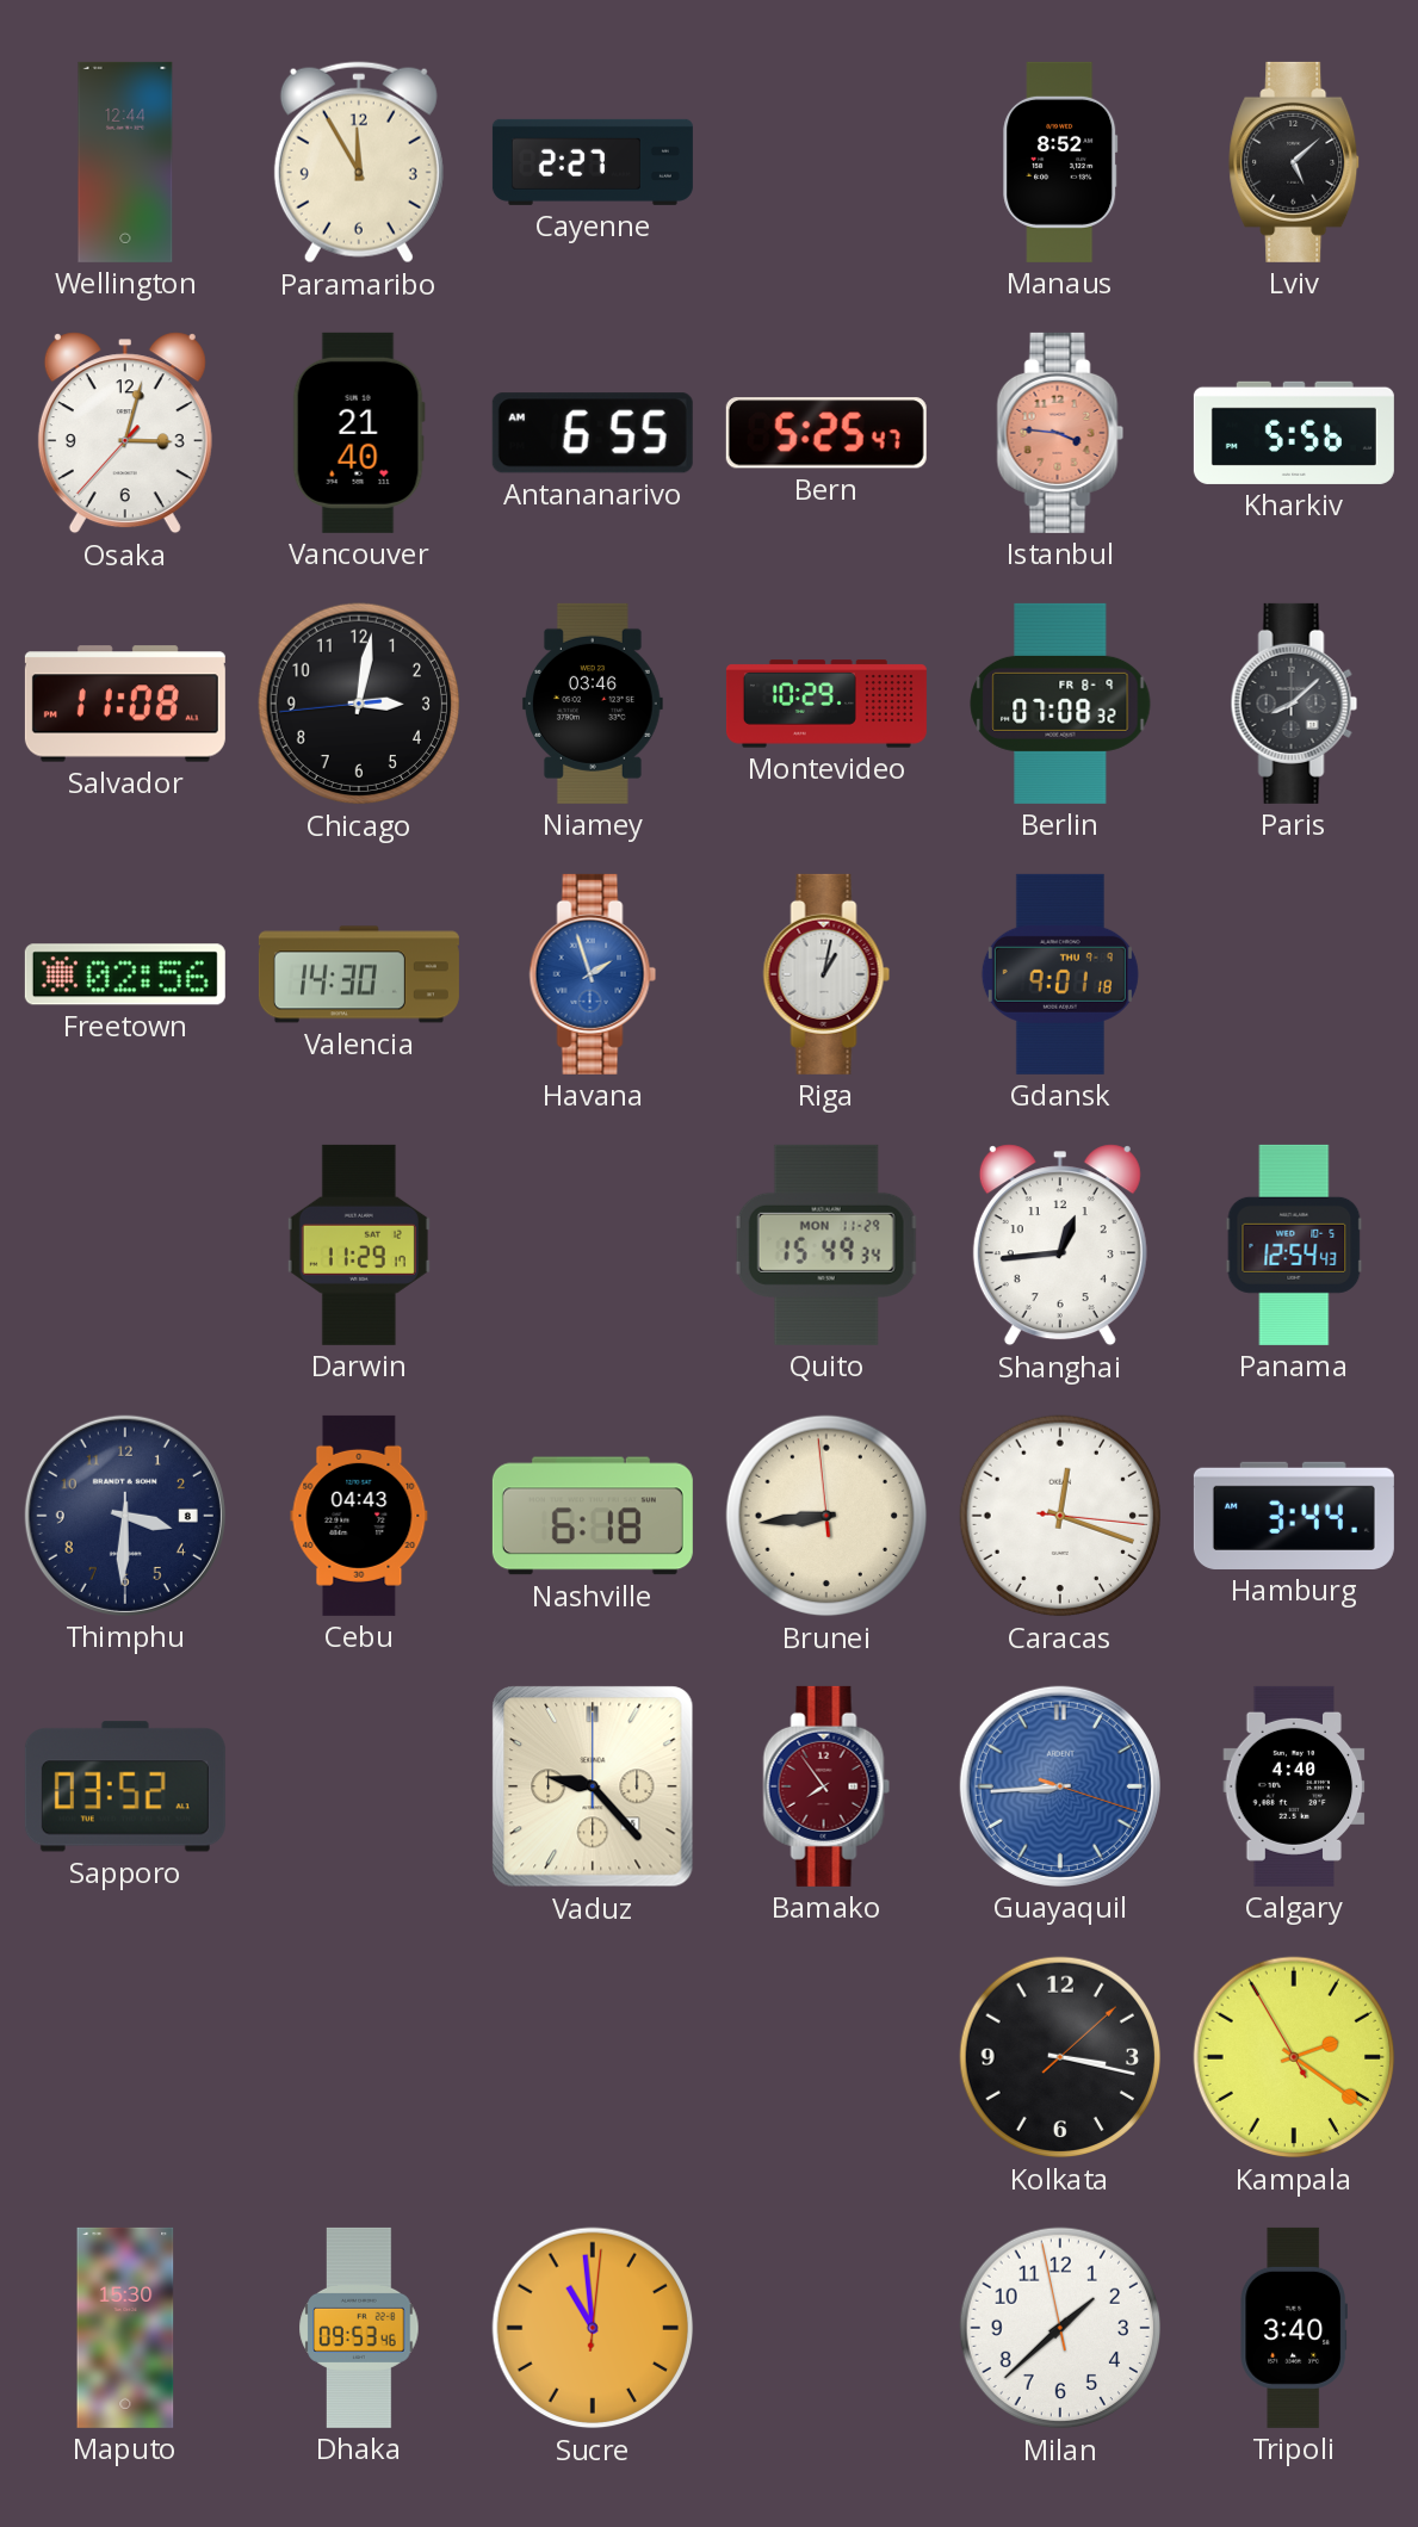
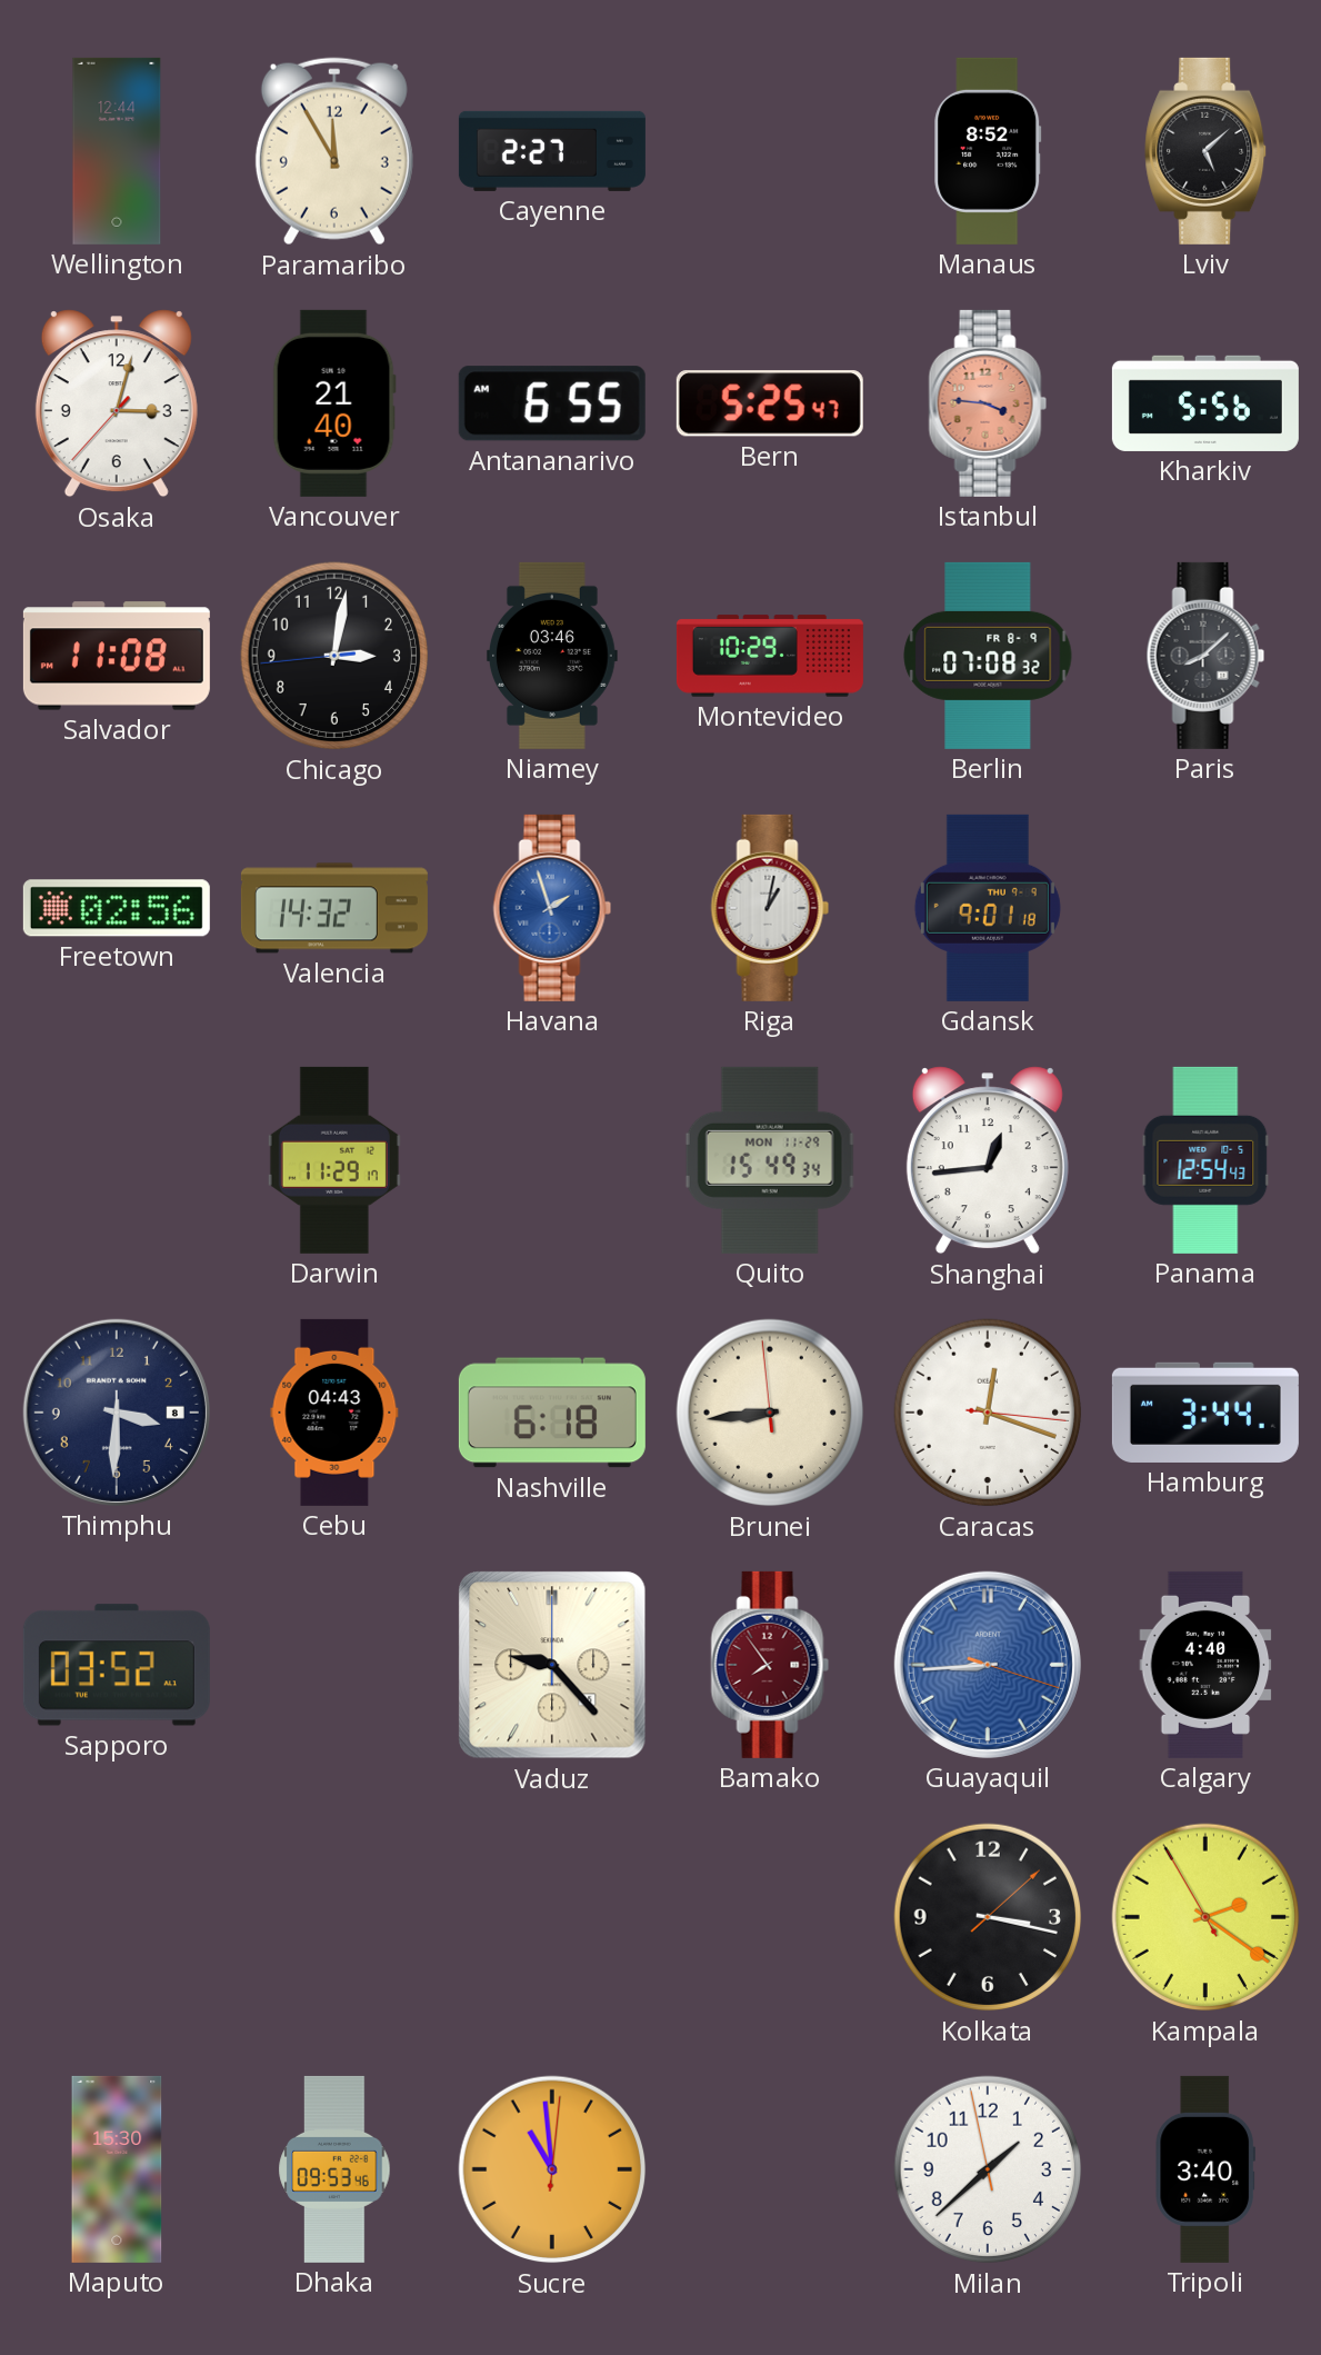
Valencia: 14:30 -> 14:32
